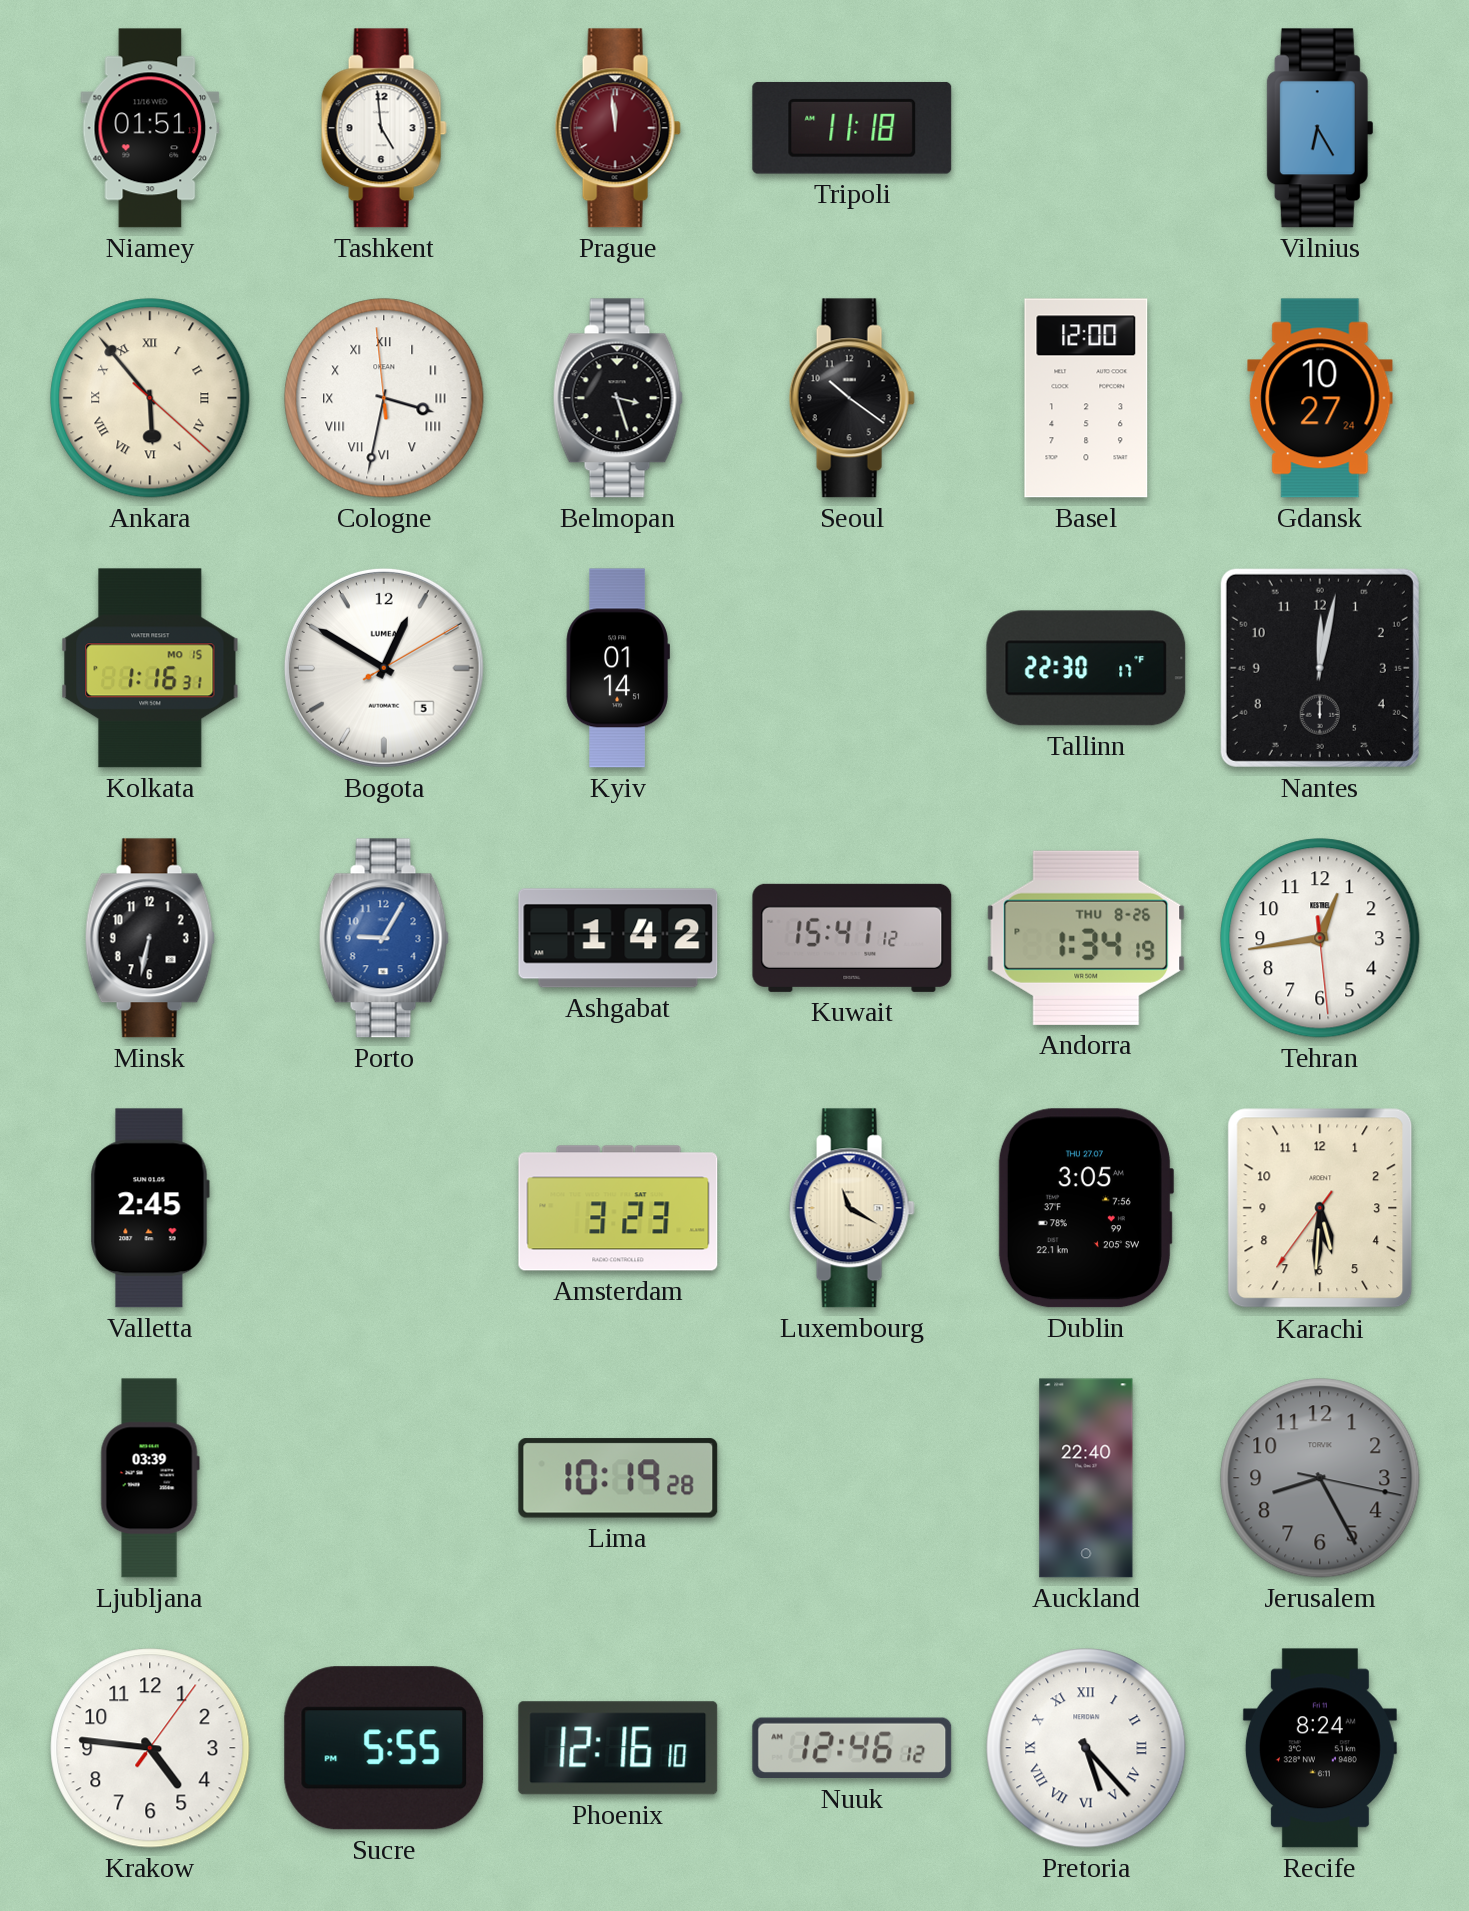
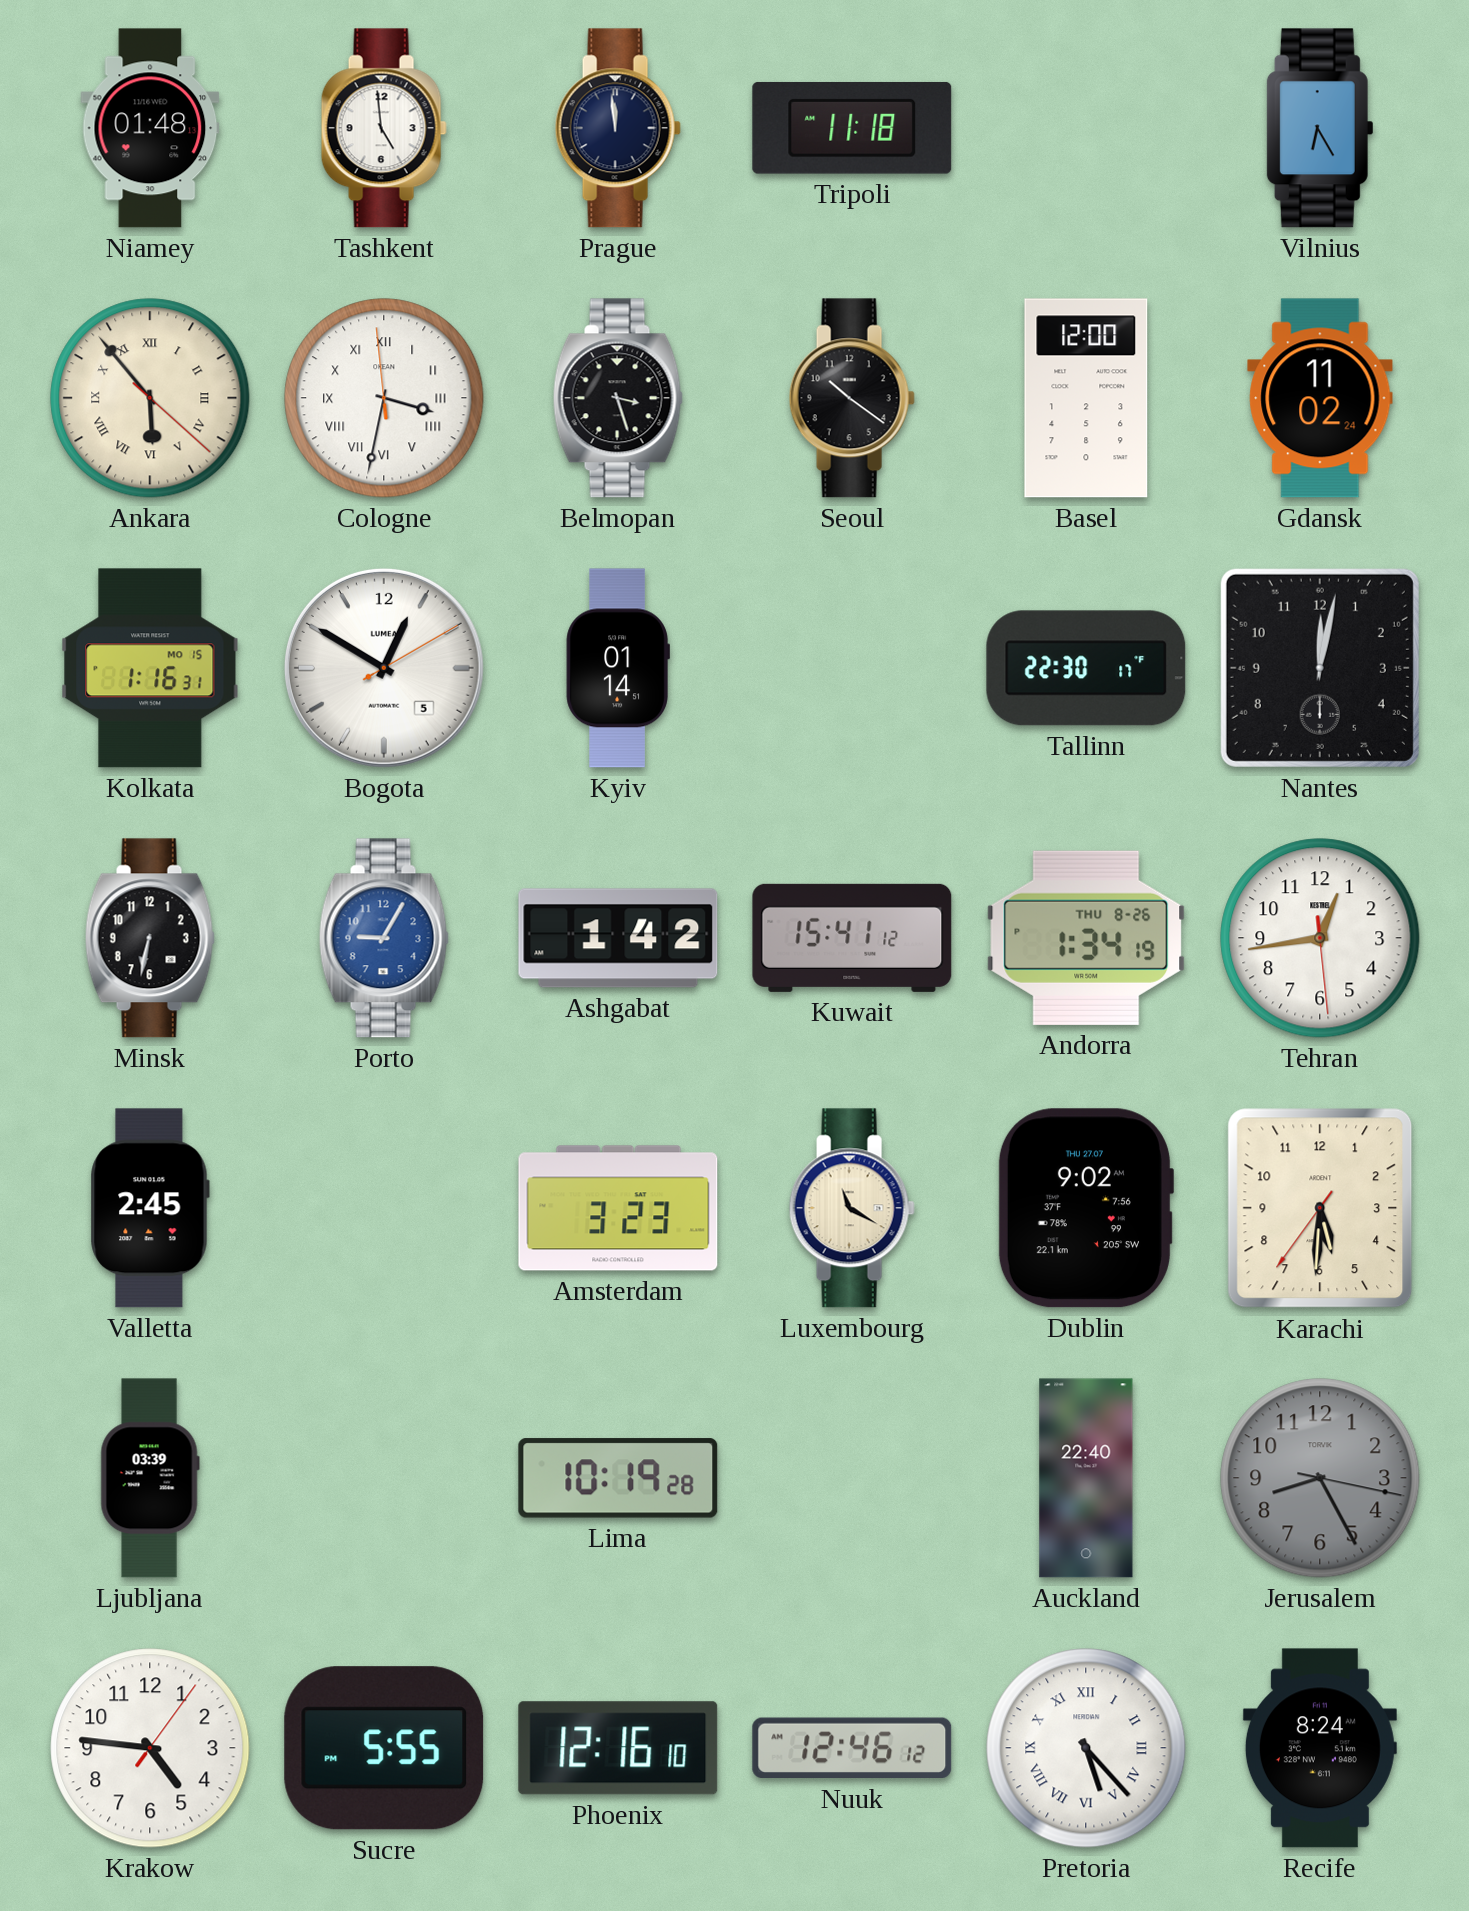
Niamey: 01:51 -> 01:48
Prague dial: burgundy -> navy
Gdansk: 10:27 -> 11:02
Dublin: 3:05 -> 9:02
